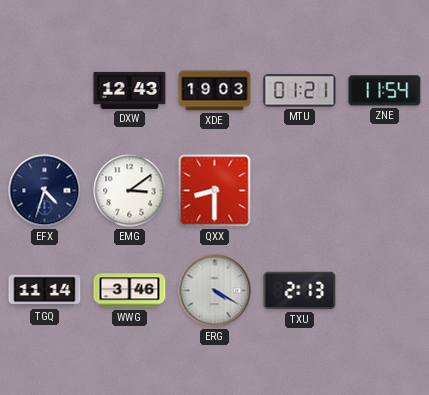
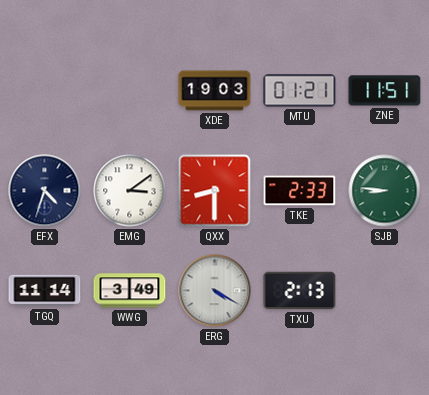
DXW: 12:43 -> none
ZNE: 11:54 -> 11:51
TKE: none -> 2:33
SJB: none -> 8:46
WWG: 3:46 -> 3:49
